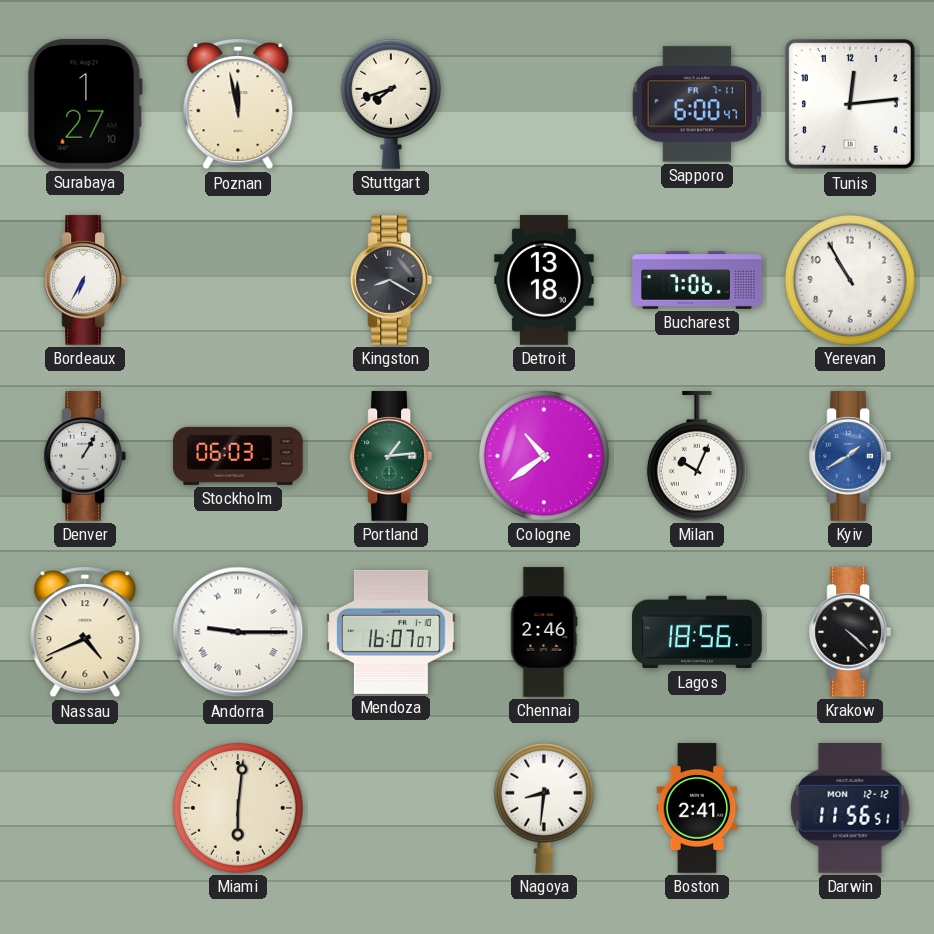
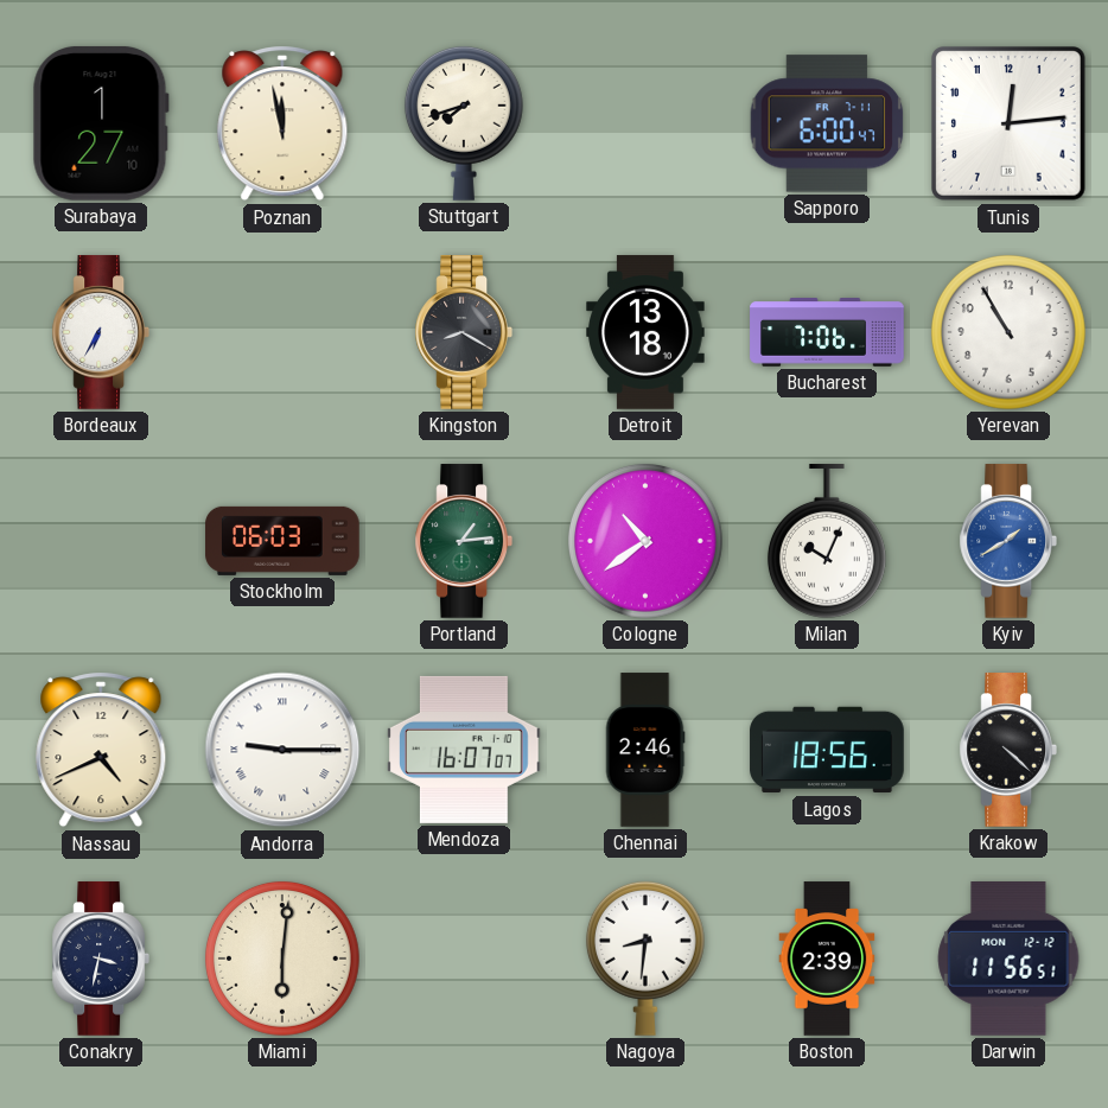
Denver: 1:05 -> none
Conakry: none -> 3:32
Boston: 2:41 -> 2:39
